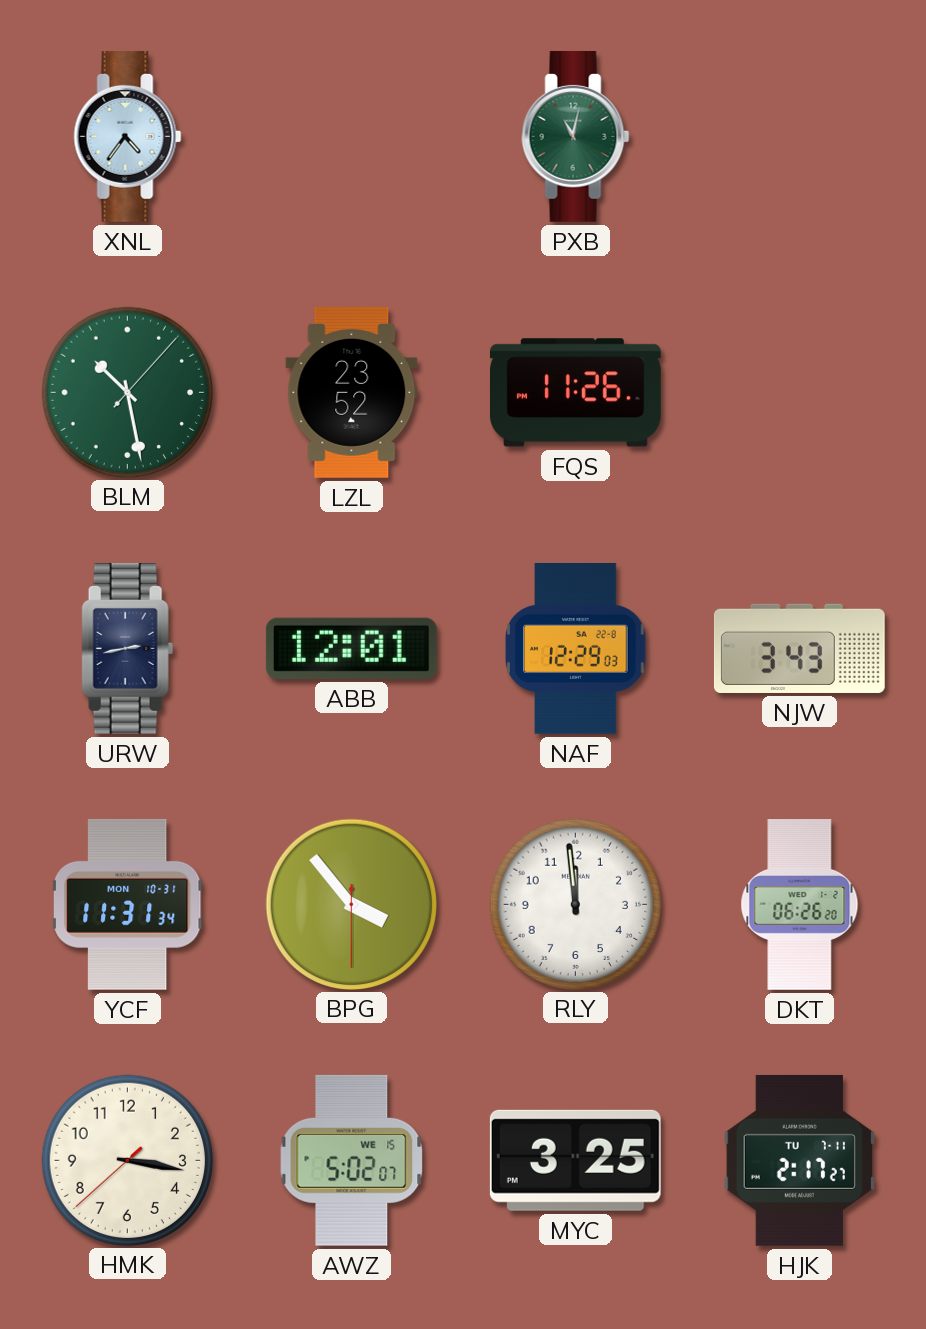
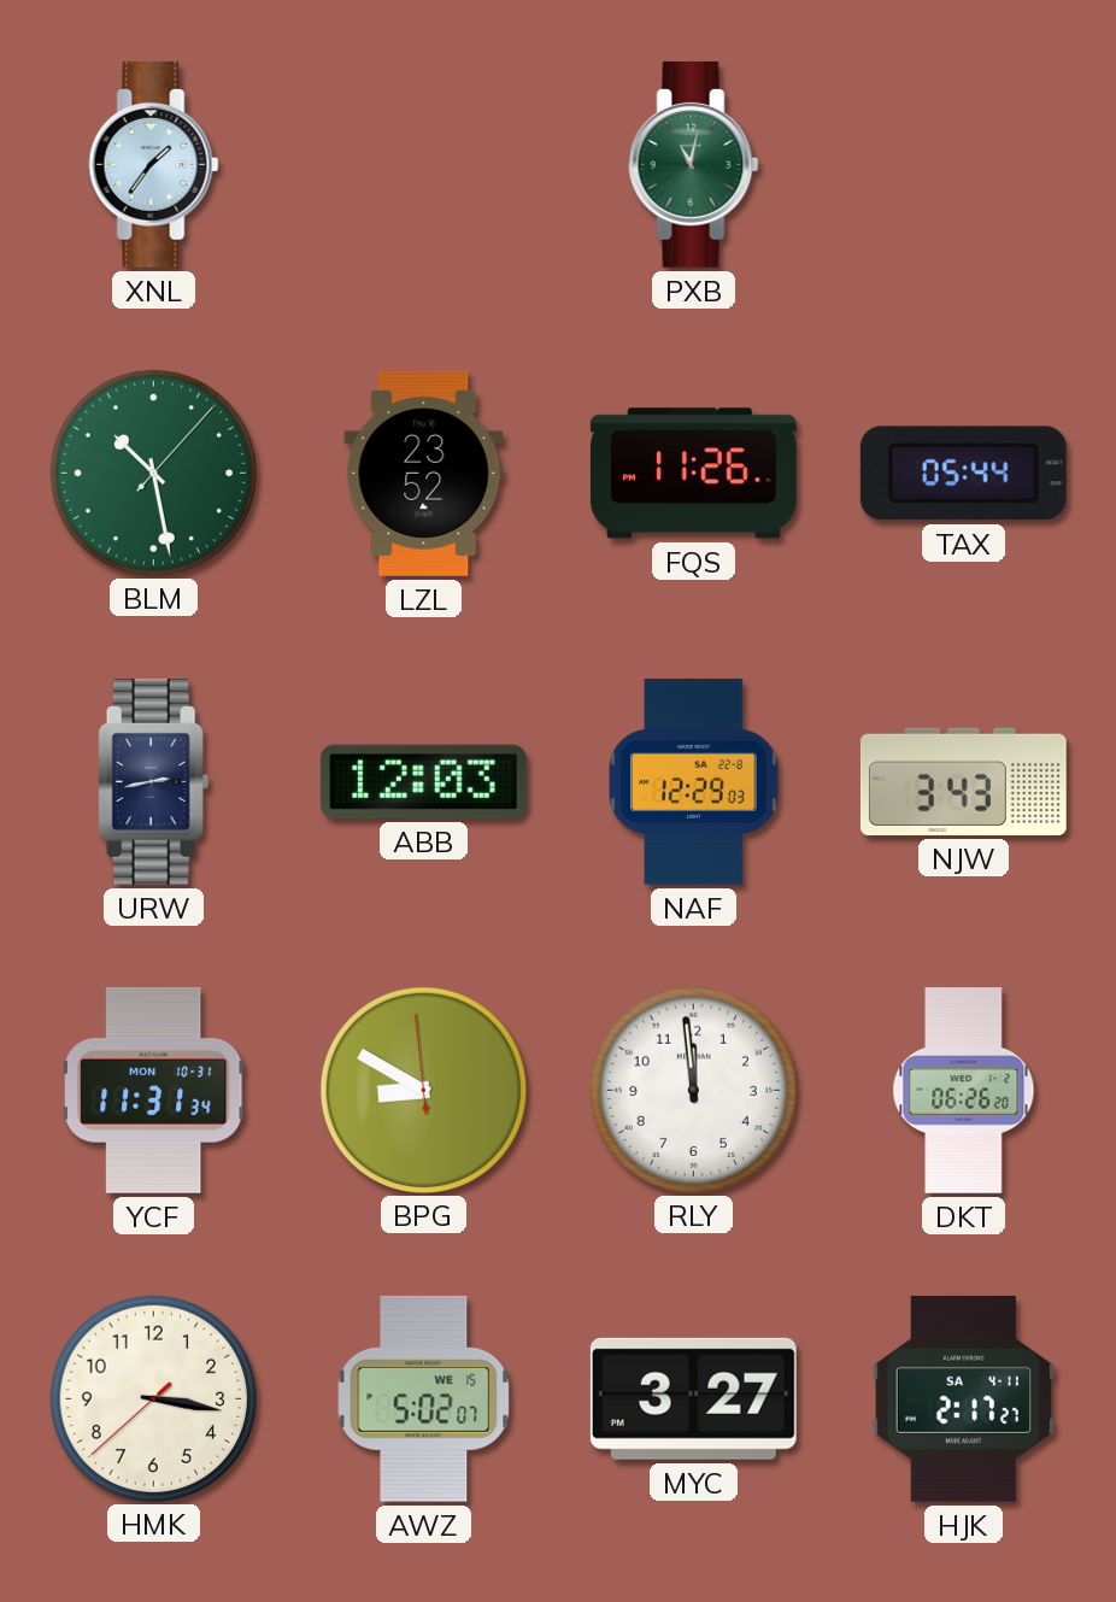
XNL: 4:36 -> 1:36
TAX: none -> 05:44
ABB: 12:01 -> 12:03
BPG: 3:53 -> 8:49
MYC: 3:25 -> 3:27
HJK date: TU 7-11 -> SA 4-11
